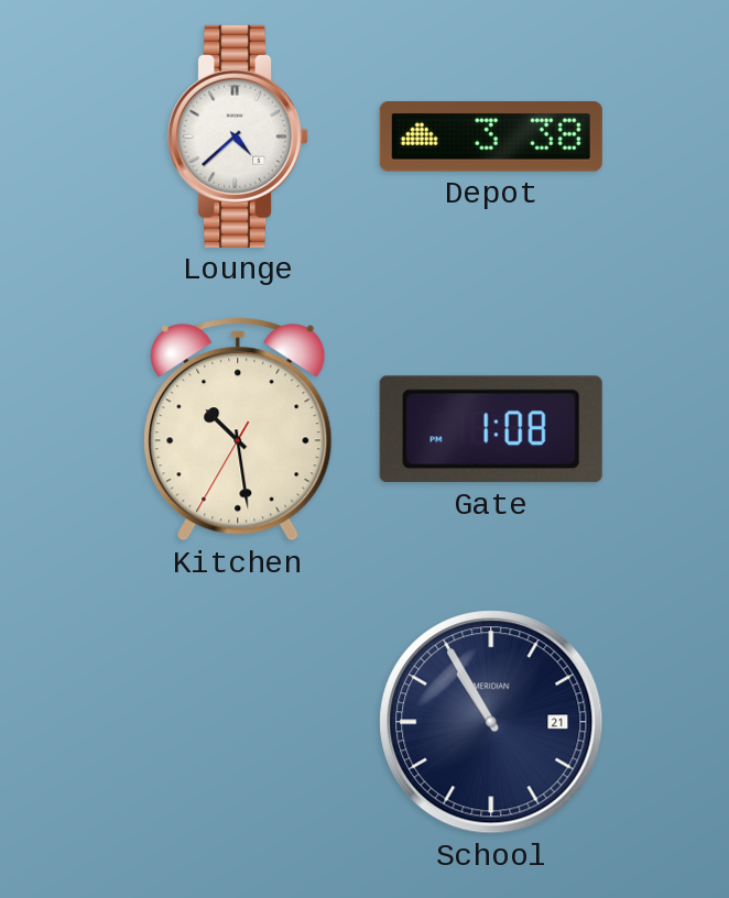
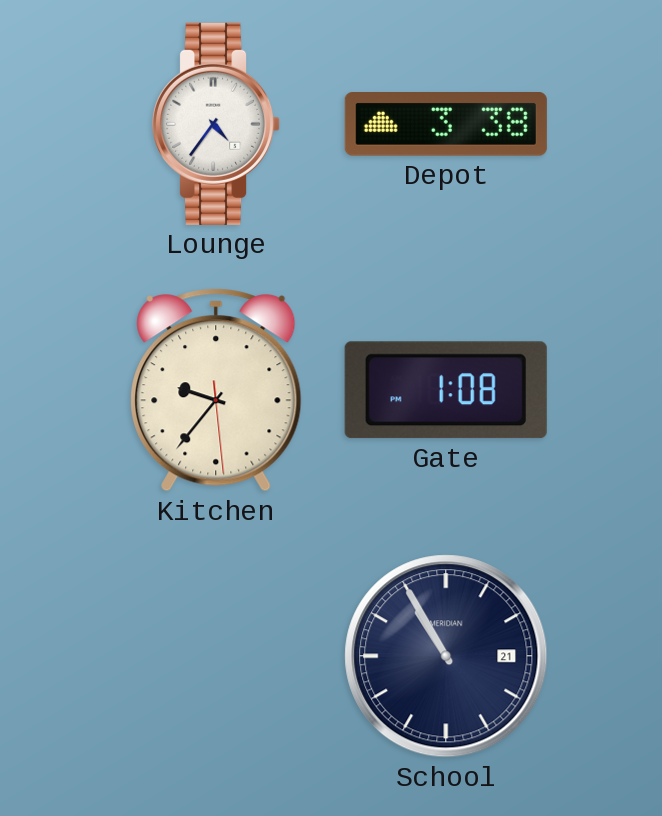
Lounge: 4:38 -> 4:36
Kitchen: 10:28 -> 9:36
